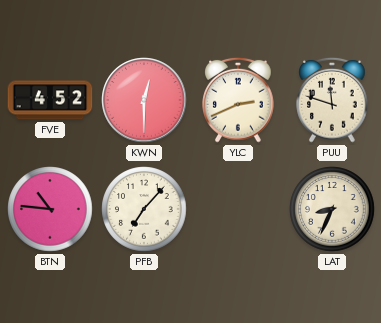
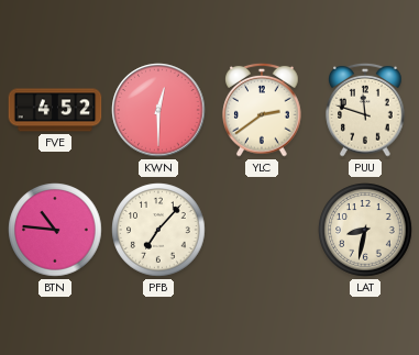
YLC: 2:41 -> 2:39
LAT: 8:34 -> 8:32
